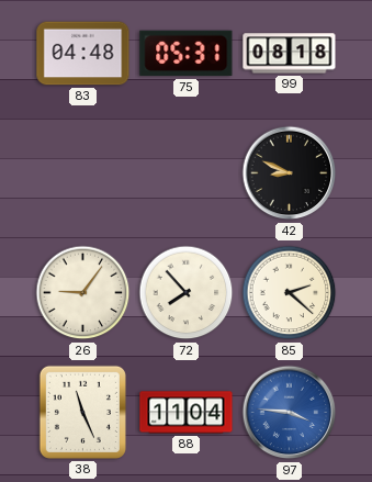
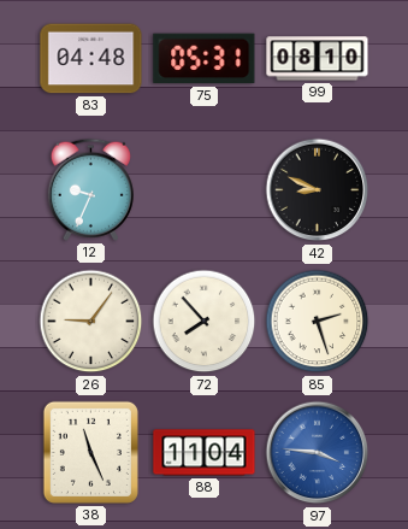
99: 08:18 -> 08:10
12: none -> 9:34
85: 2:22 -> 2:27
